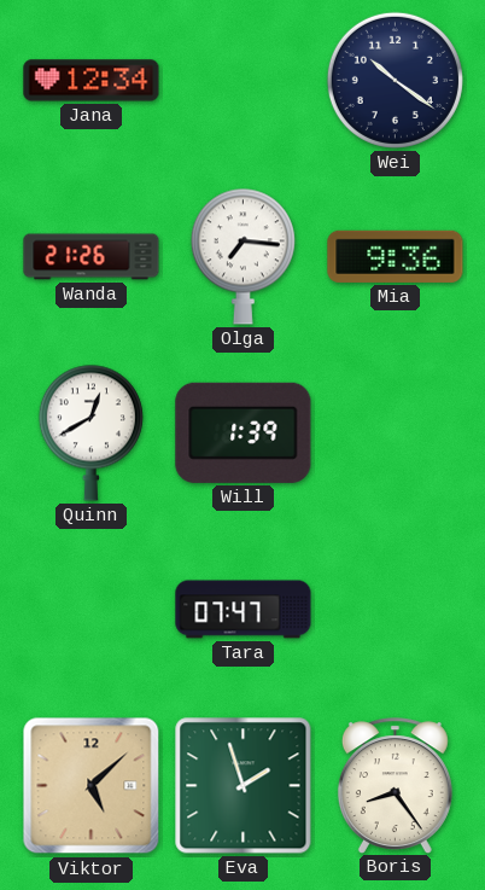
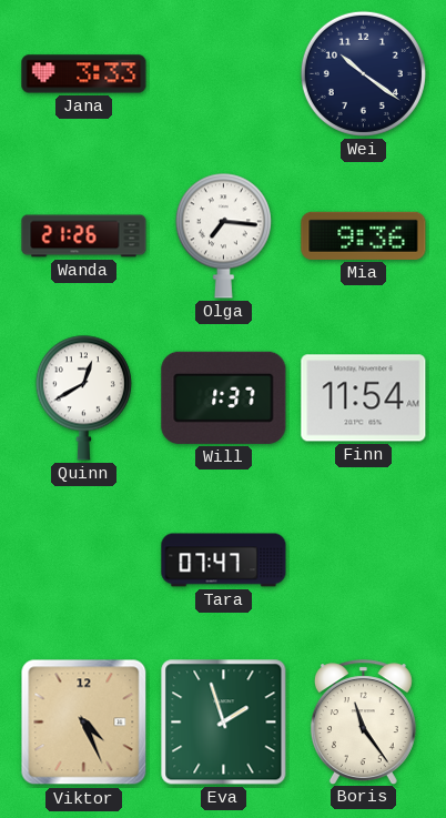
Jana: 12:34 -> 3:33
Will: 1:39 -> 1:37
Finn: none -> 11:54
Viktor: 5:08 -> 4:26
Boris: 8:24 -> 11:24
